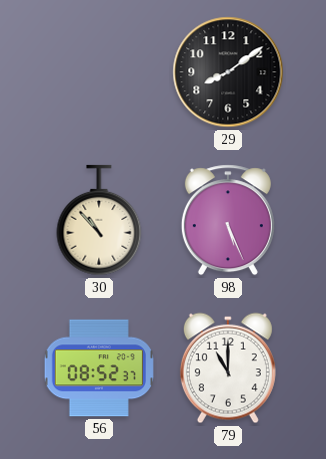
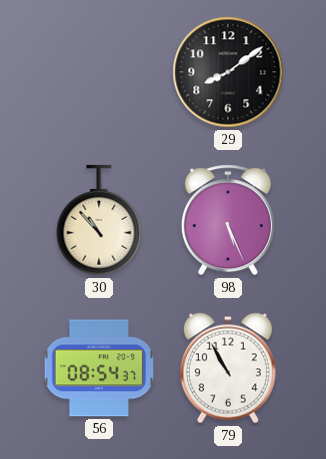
56: 08:52 -> 08:54
79: 11:00 -> 10:55
